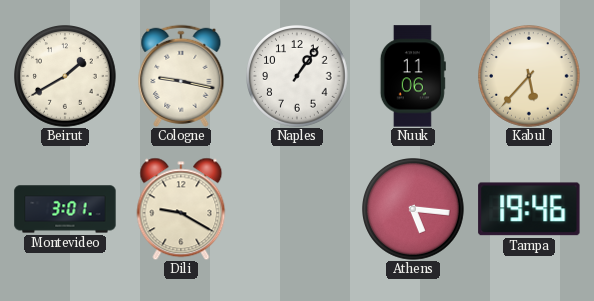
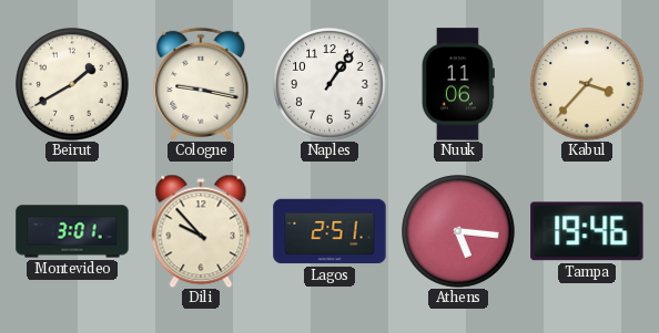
Kabul: 5:37 -> 3:37
Dili: 9:20 -> 9:53
Lagos: none -> 2:51
